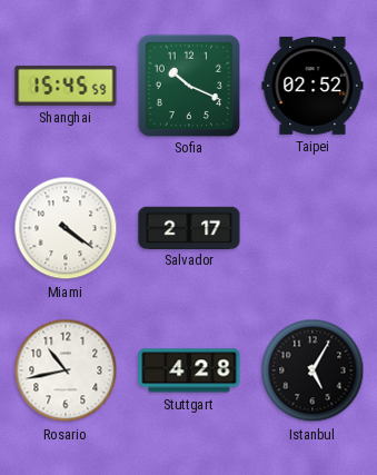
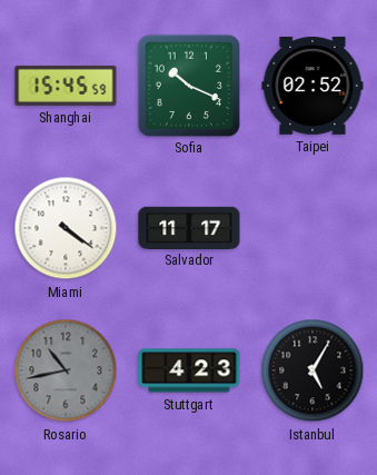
Salvador: 2:17 -> 11:17
Rosario dial: white -> grey
Stuttgart: 4:28 -> 4:23
